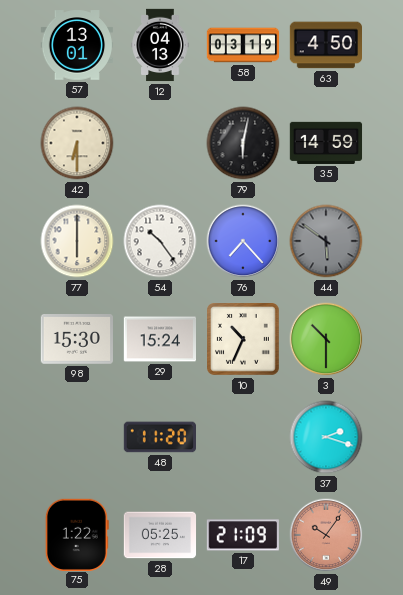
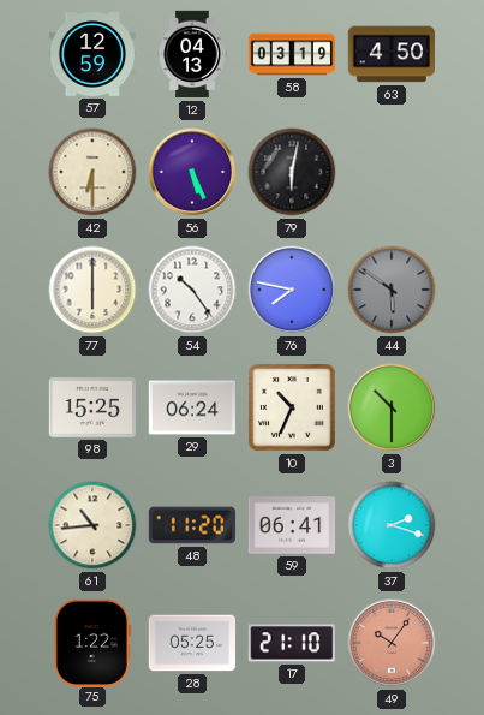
57: 13:01 -> 12:59
56: none -> 5:26
35: 14:59 -> none
76: 7:23 -> 7:47
98: 15:30 -> 15:25
29: 15:24 -> 06:24
61: none -> 10:44
59: none -> 06:41
17: 21:09 -> 21:10
